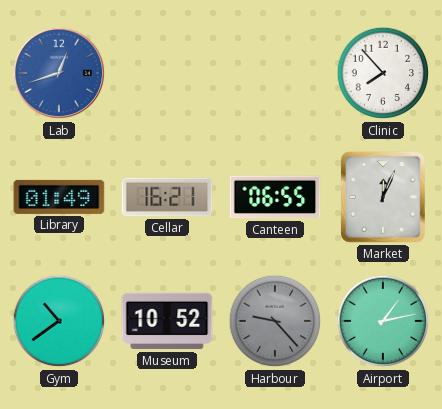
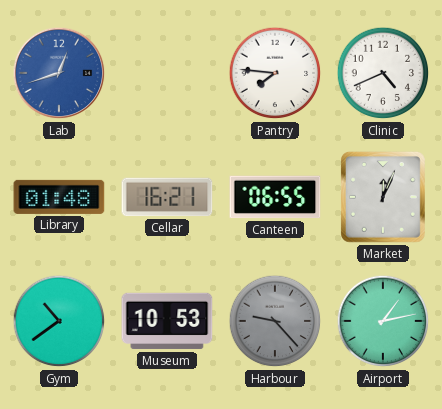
Pantry: none -> 7:46
Clinic: 7:53 -> 4:41
Library: 01:49 -> 01:48
Museum: 10:52 -> 10:53
